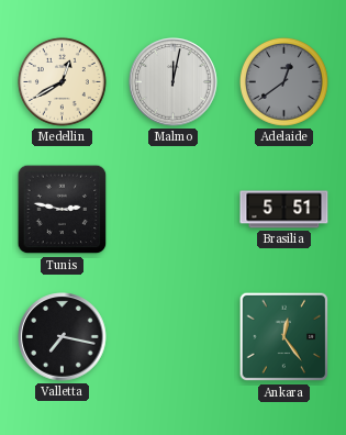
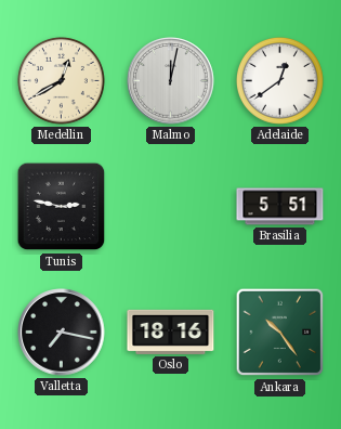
Adelaide dial: grey -> white
Oslo: none -> 18:16
Ankara: 12:24 -> 10:24
